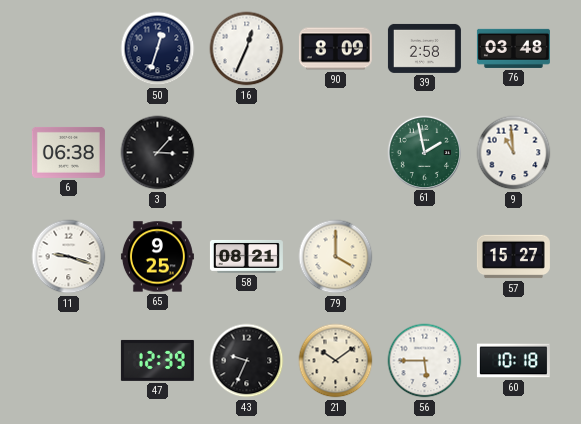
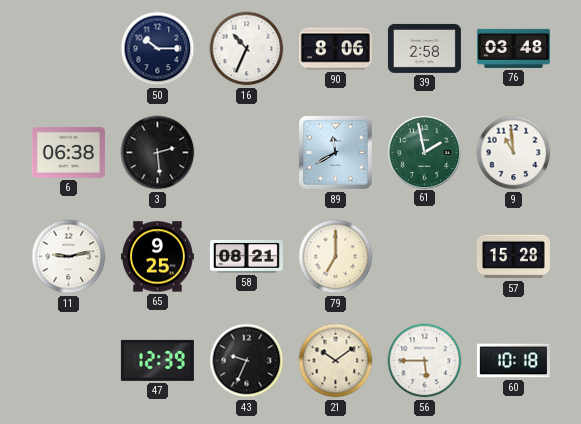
50: 12:33 -> 10:15
16: 12:34 -> 10:34
90: 8:09 -> 8:06
3: 3:07 -> 2:29
89: none -> 11:40
11: 9:18 -> 9:13
79: 4:00 -> 7:00
57: 15:27 -> 15:28
